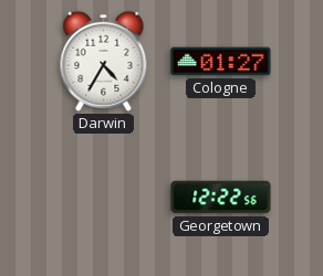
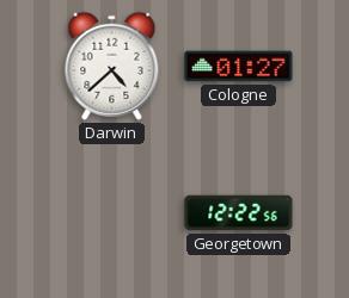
Darwin: 4:35 -> 4:38
